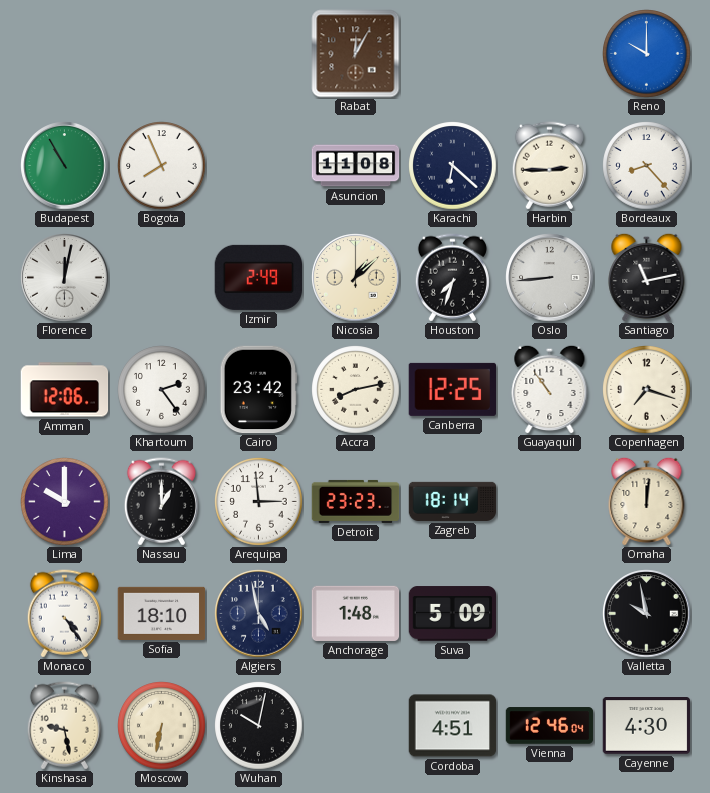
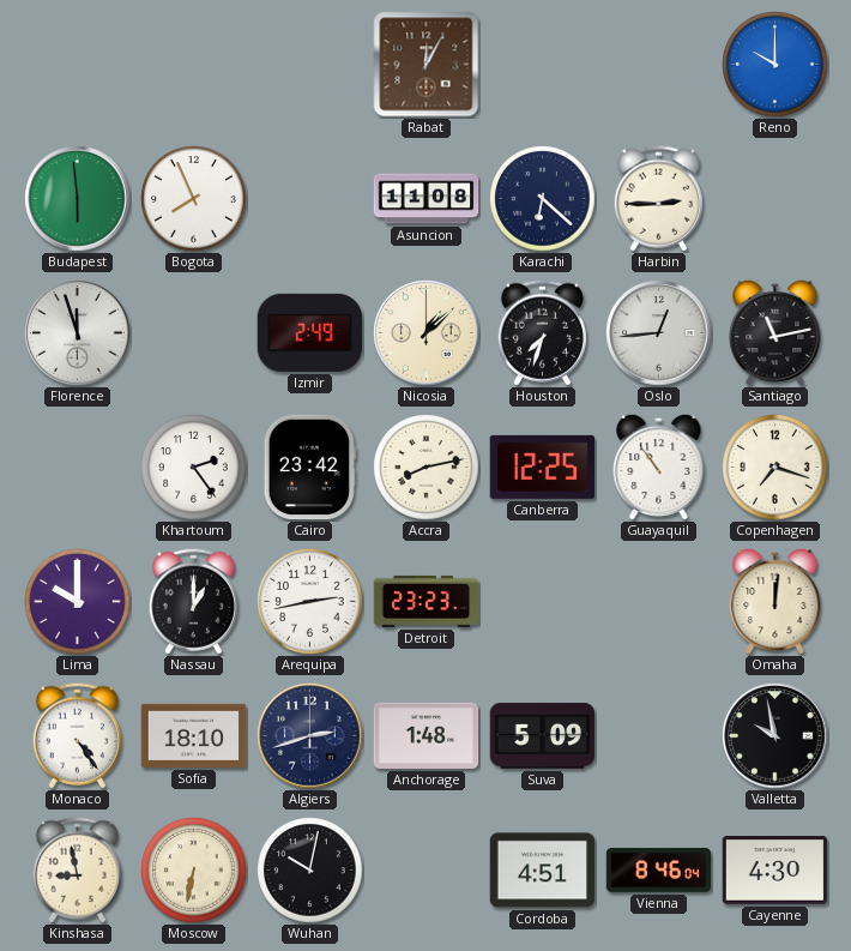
Budapest: 10:55 -> 5:59
Bordeaux: 8:23 -> none
Florence: 12:02 -> 11:57
Oslo: 8:44 -> 12:44
Amman: 12:06 -> none
Arequipa: 2:59 -> 2:43
Zagreb: 18:14 -> none
Algiers: 4:58 -> 2:42
Kinshasa: 9:28 -> 8:58
Vienna: 12:46 -> 8:46
